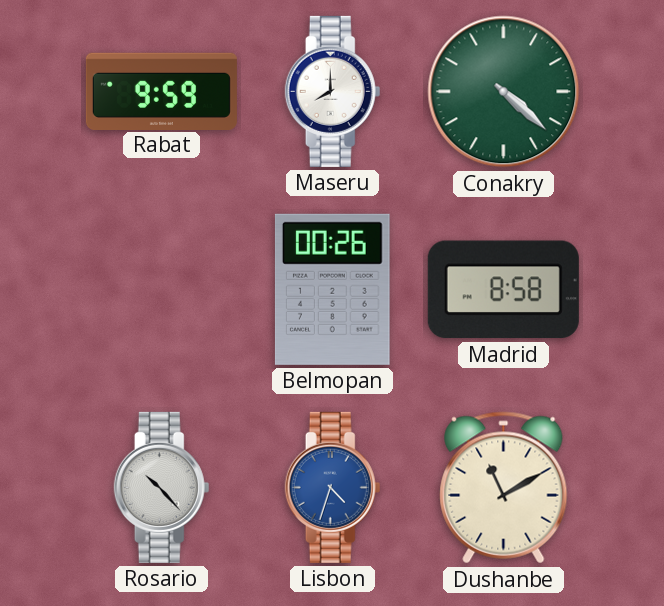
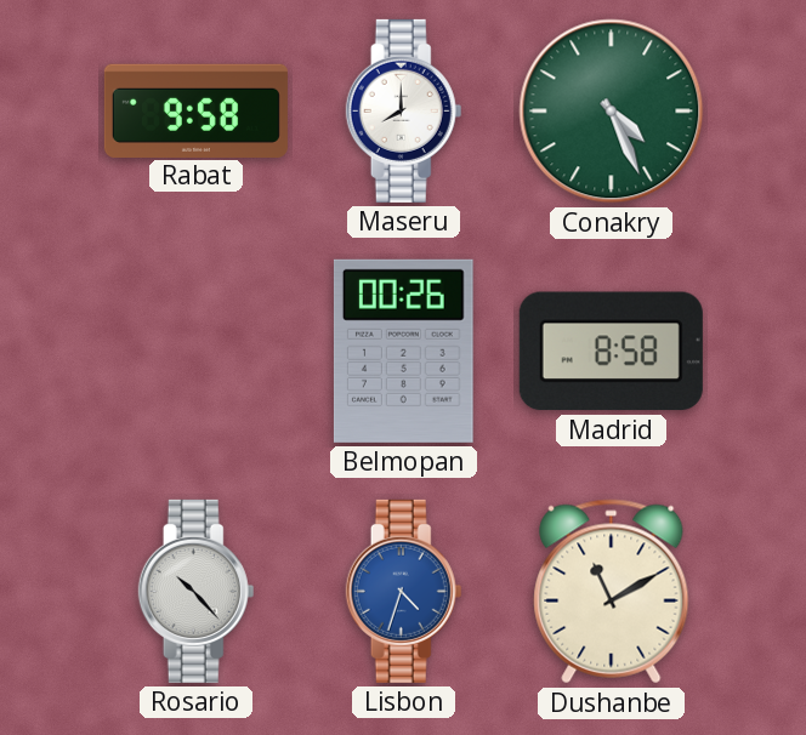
Rabat: 9:59 -> 9:58
Conakry: 4:22 -> 4:26
